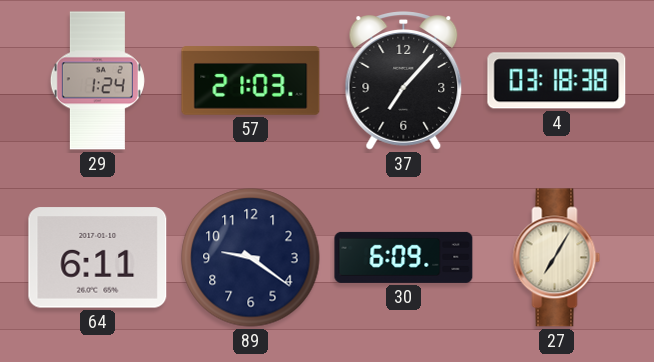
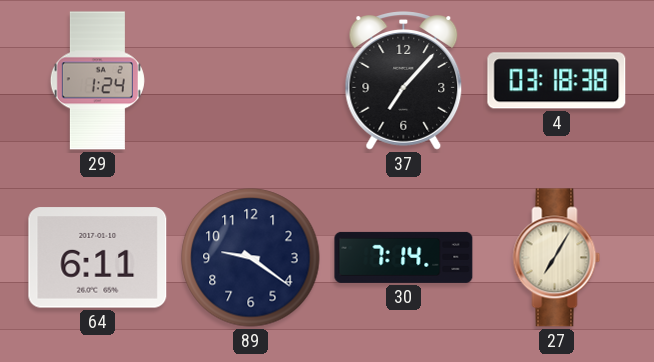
57: 21:03 -> none
30: 6:09 -> 7:14
